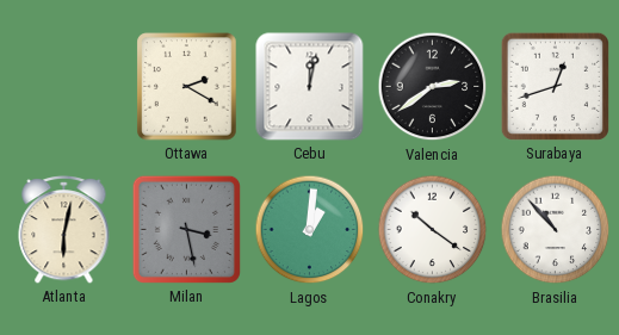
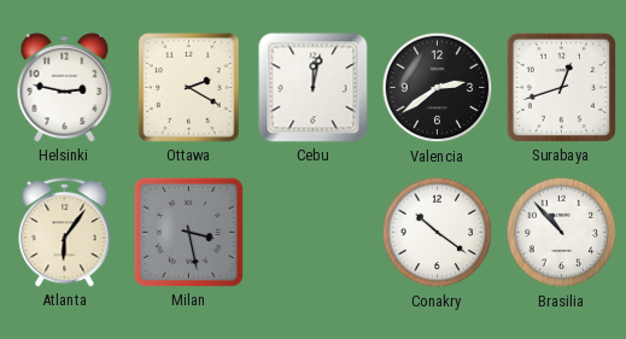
Helsinki: none -> 2:47
Atlanta: 6:02 -> 6:06
Lagos: 1:01 -> none
